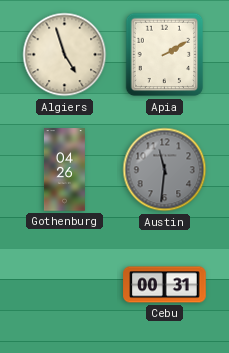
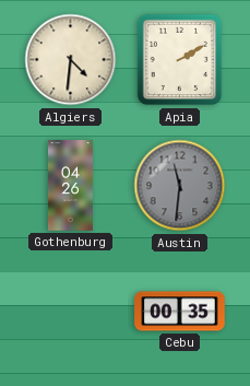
Algiers: 4:57 -> 4:31
Cebu: 00:31 -> 00:35
